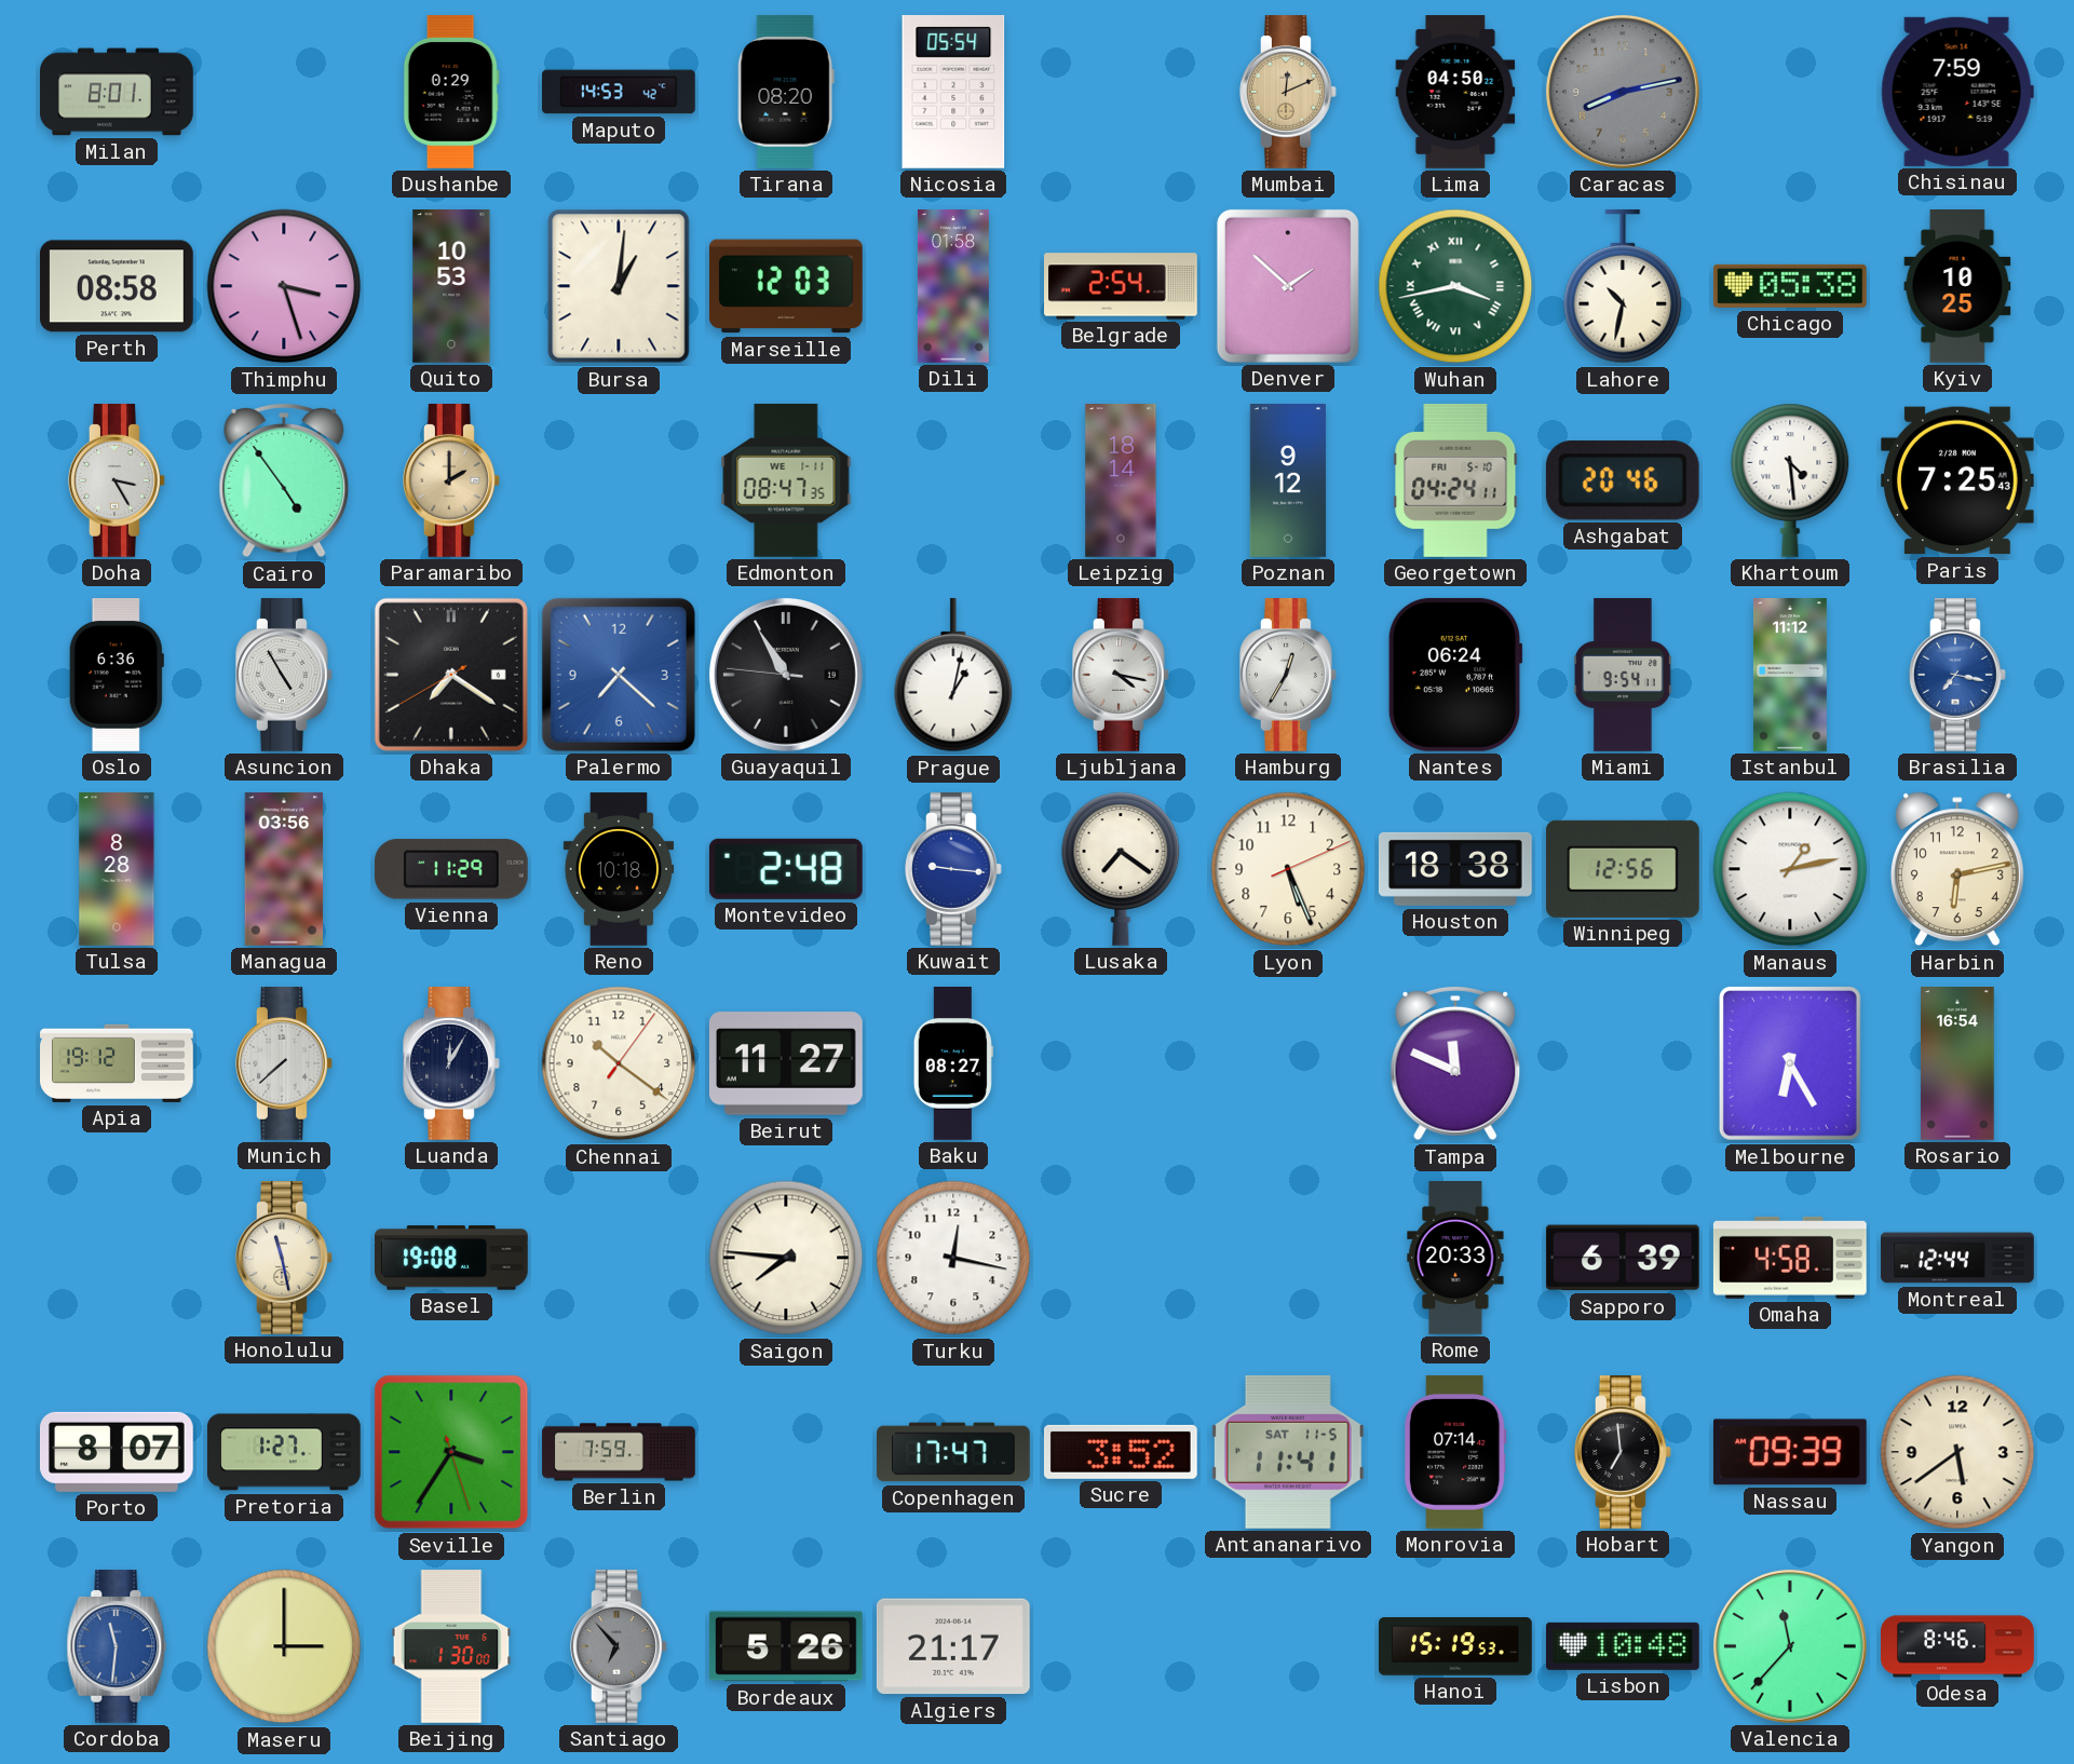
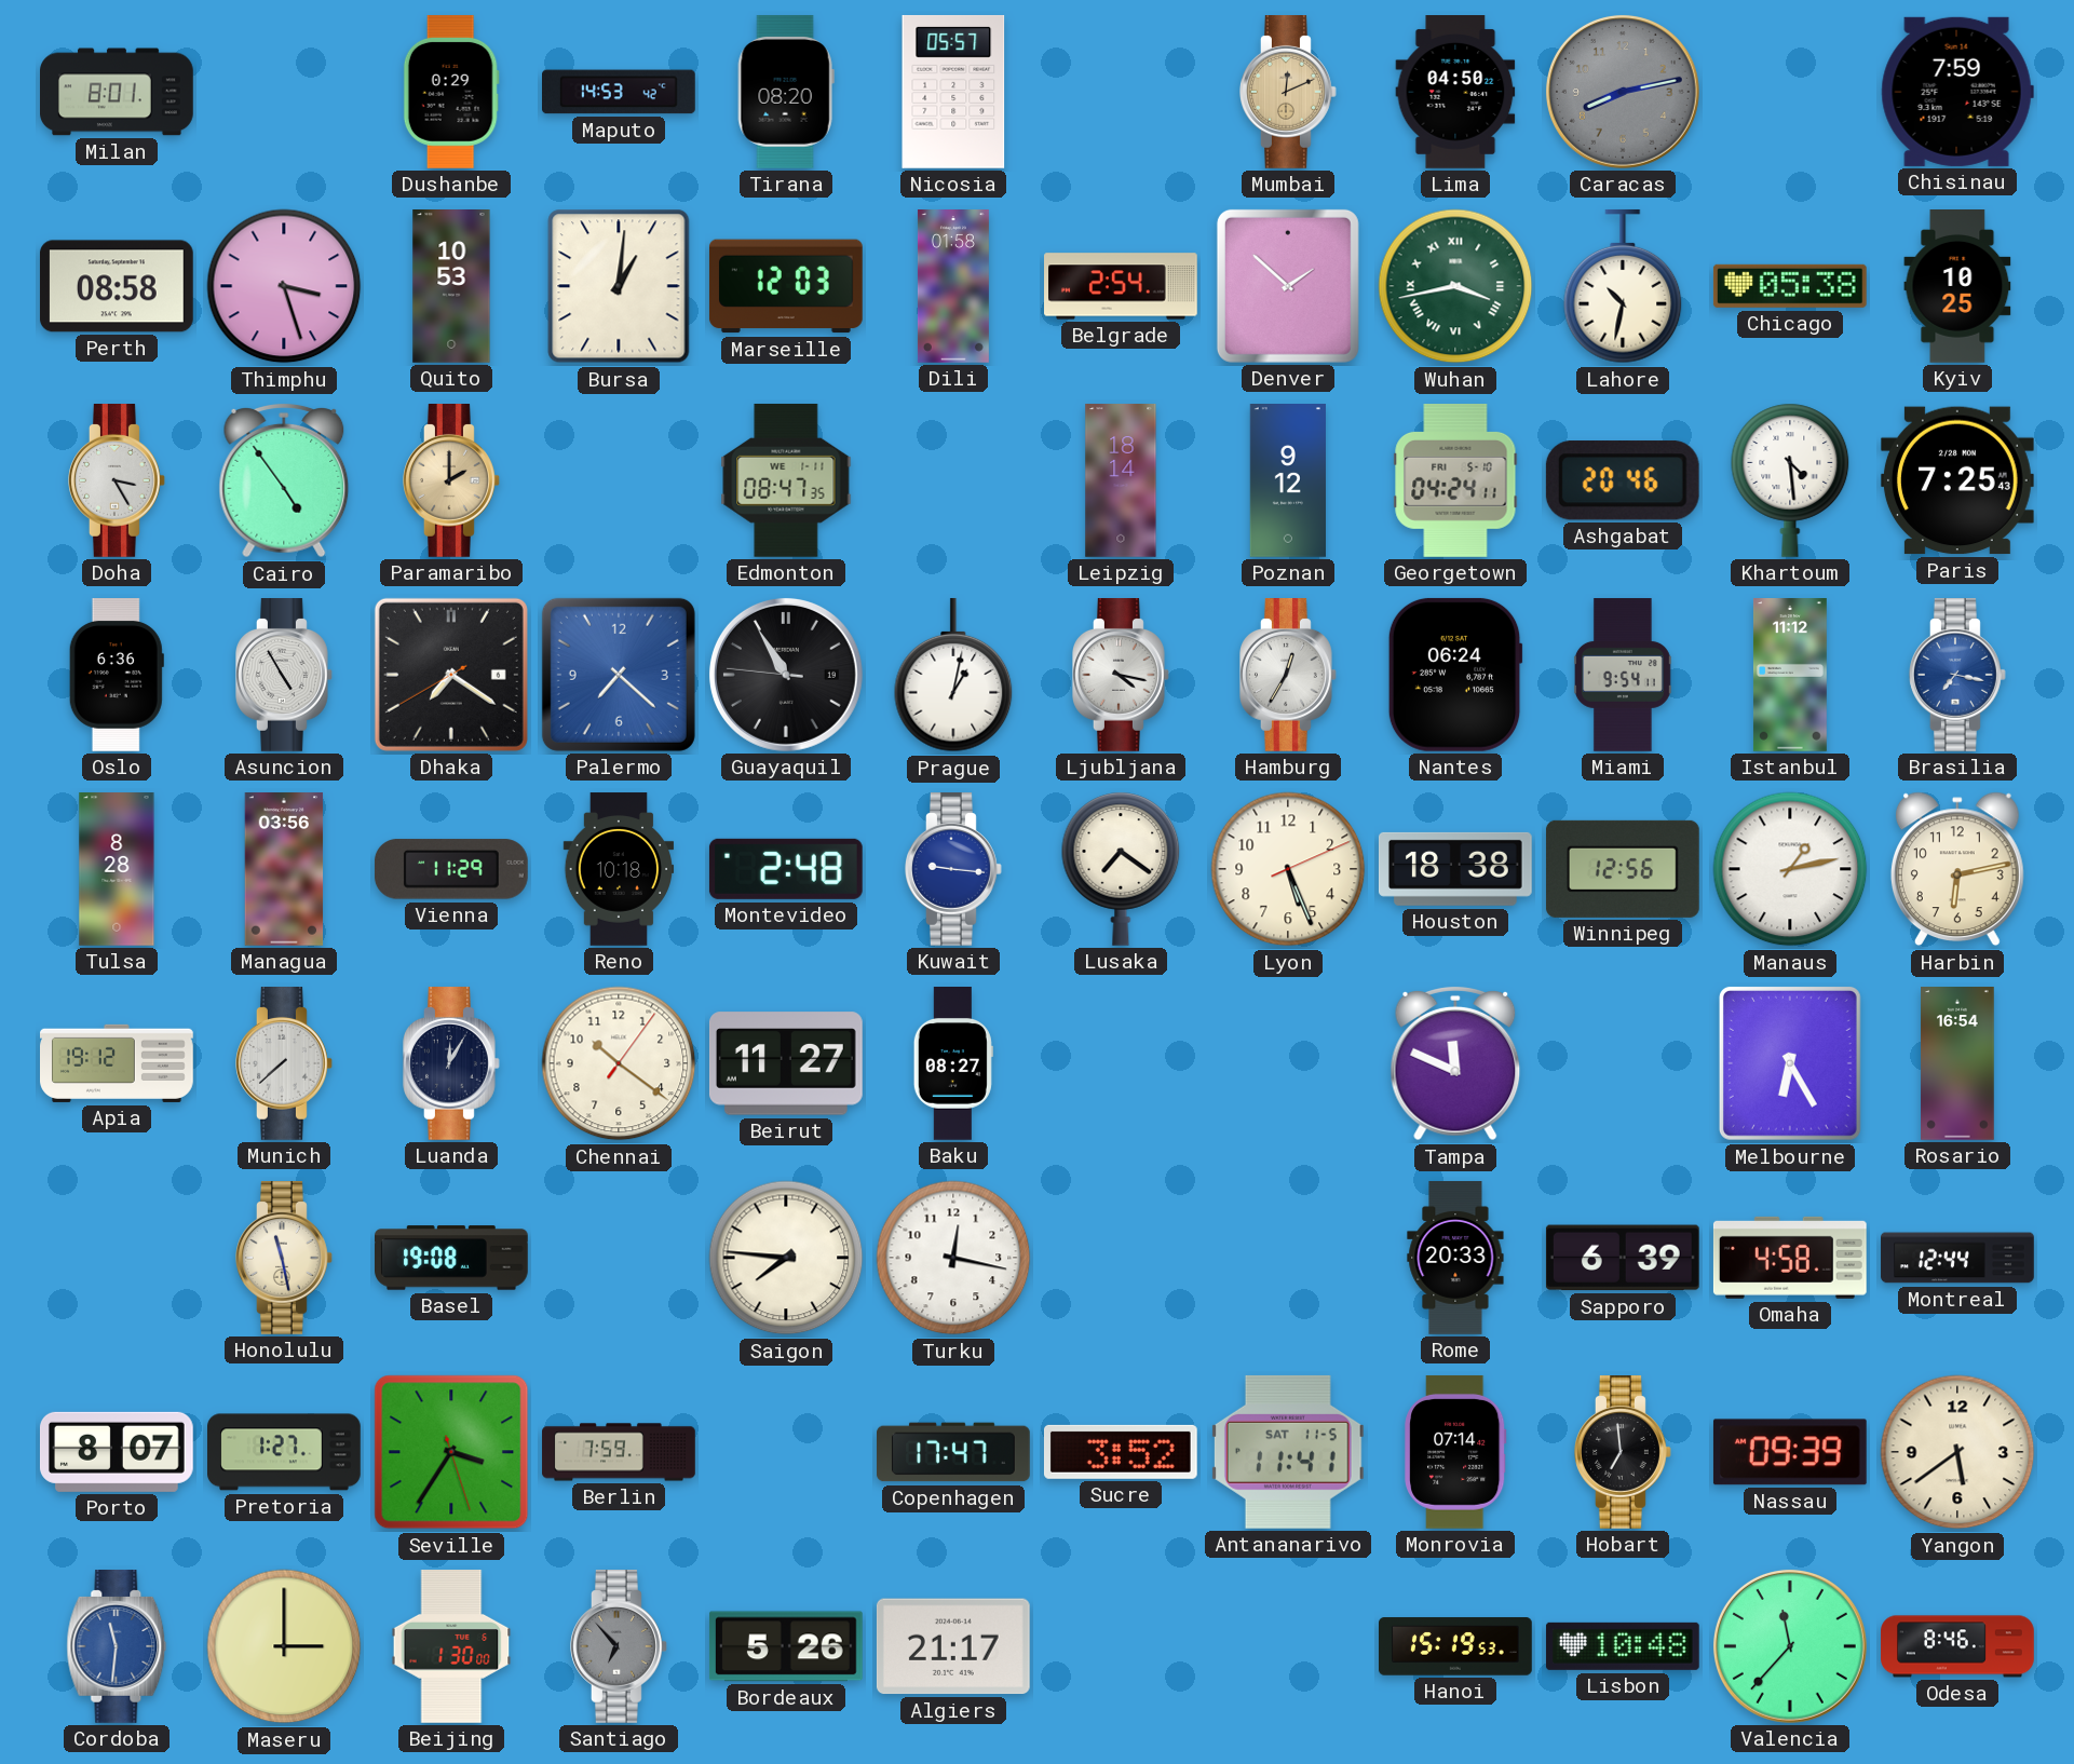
Nicosia: 05:54 -> 05:57
